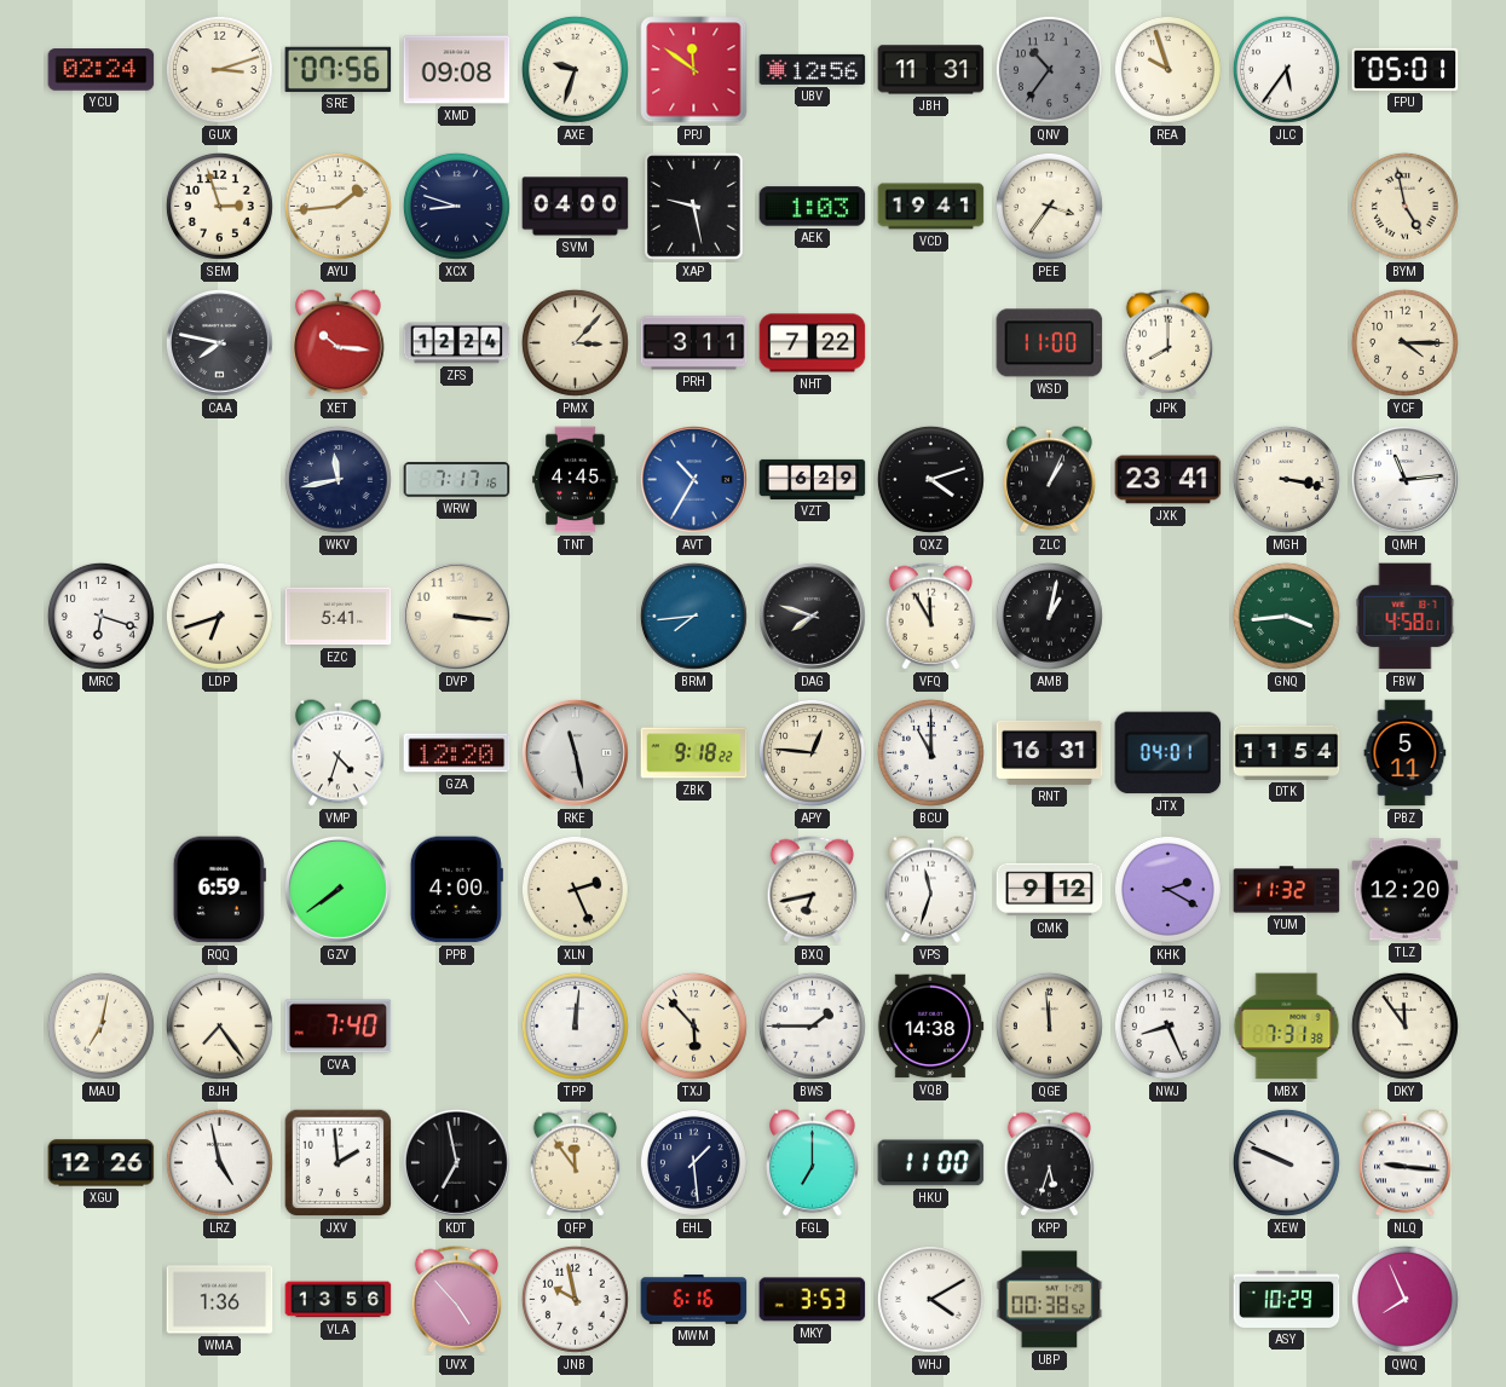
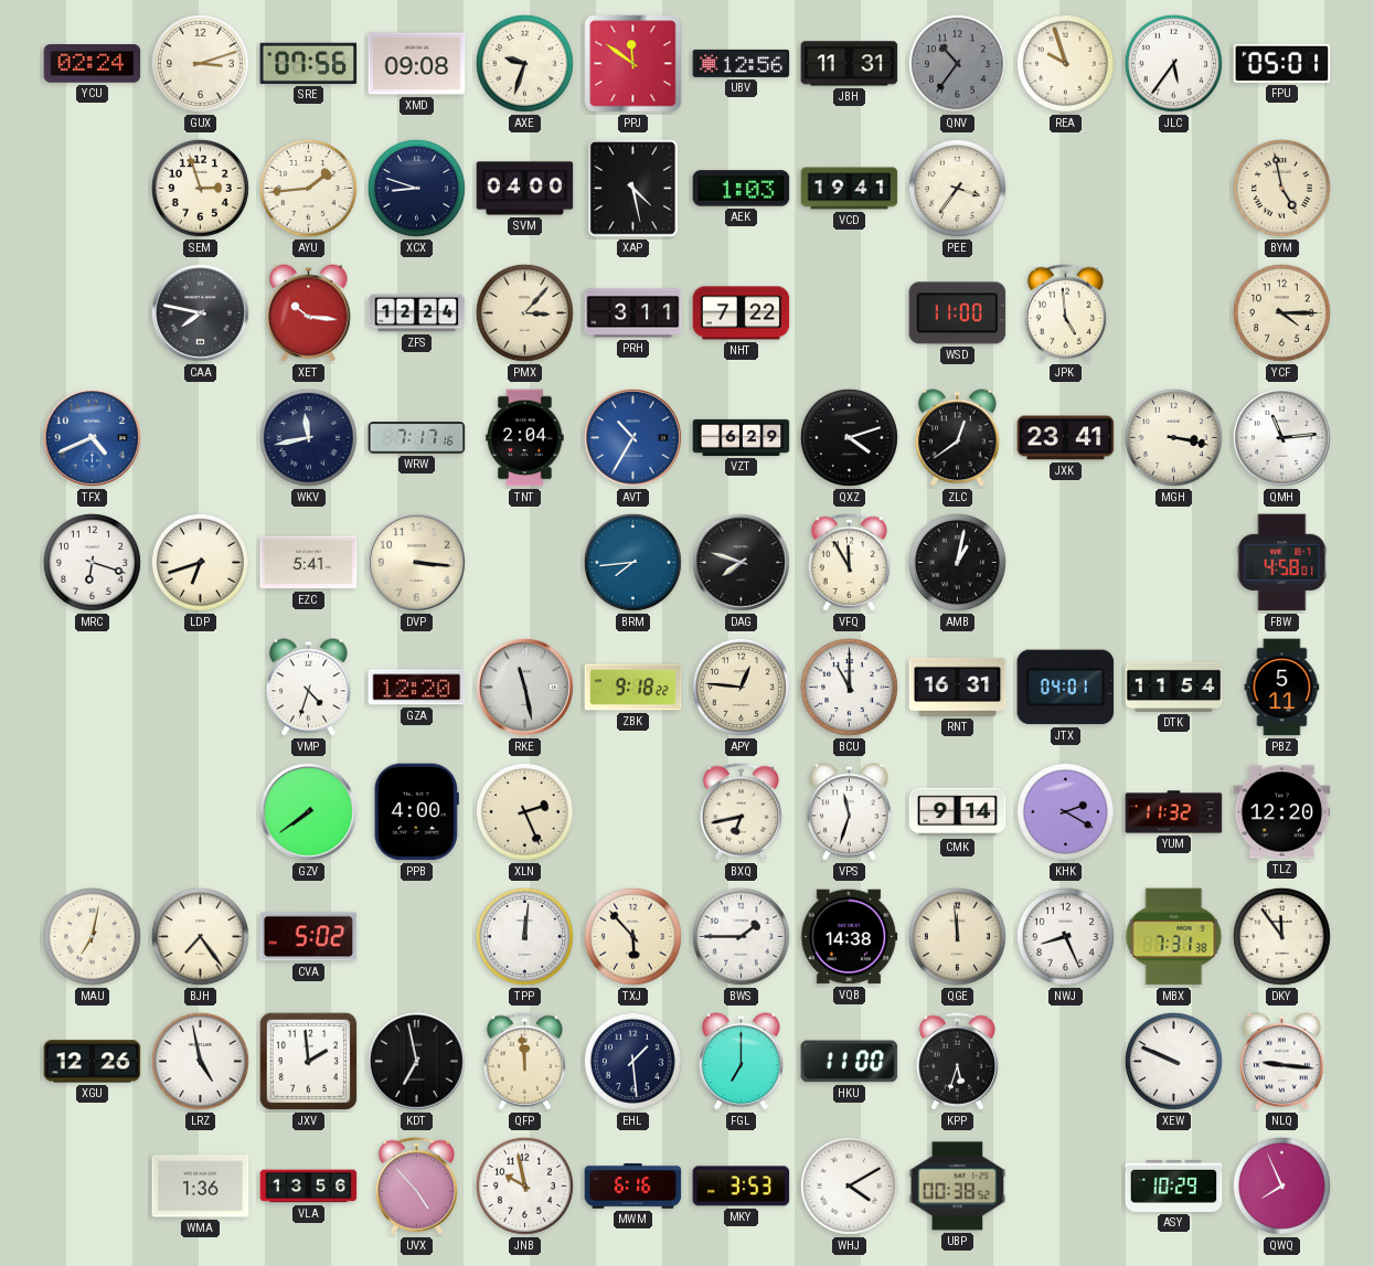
XAP: 9:28 -> 4:28
JPK: 8:00 -> 4:59
TFX: none -> 4:41
TNT: 4:45 -> 2:04
ZLC: 1:04 -> 12:39
GNQ: 3:44 -> none
RQQ: 6:59 -> none
CMK: 9:12 -> 9:14
CVA: 7:40 -> 5:02
QFP: 11:54 -> 11:59
